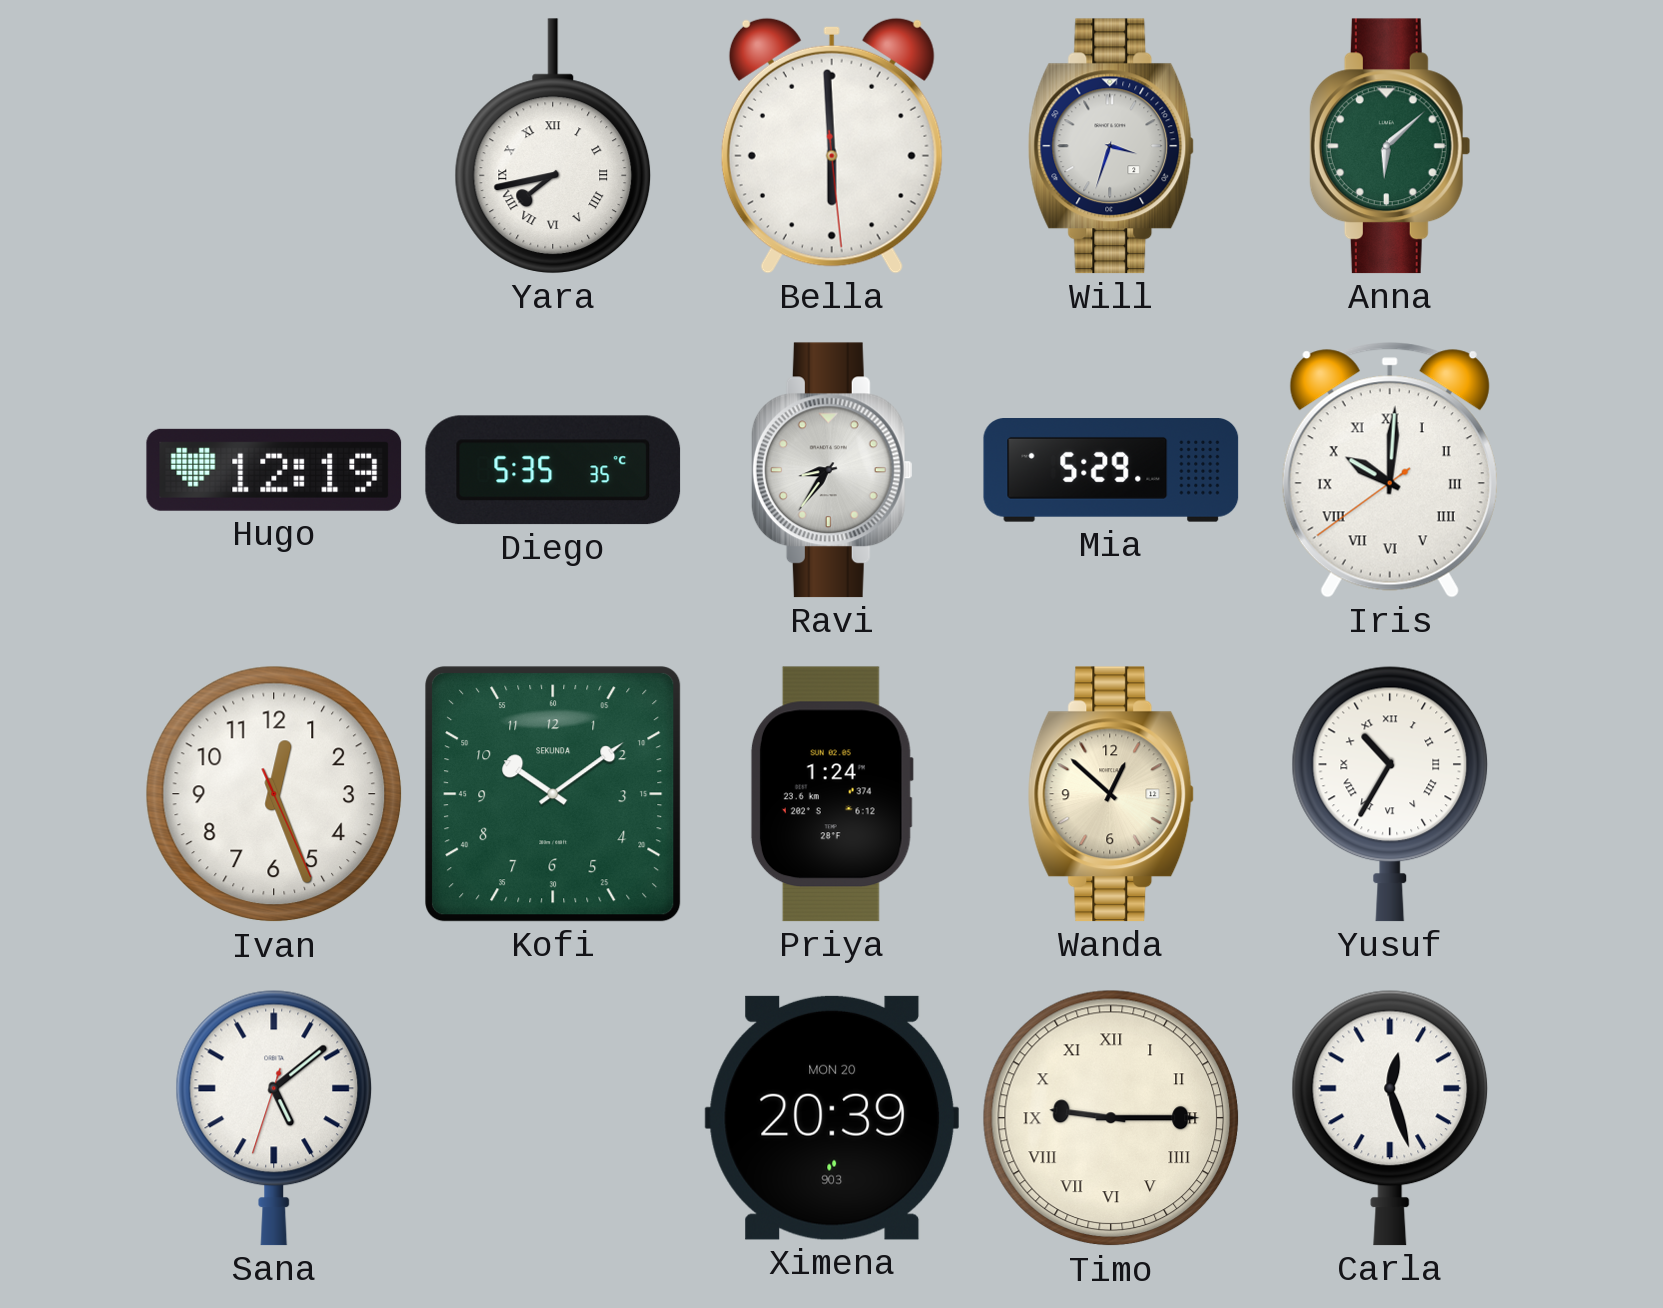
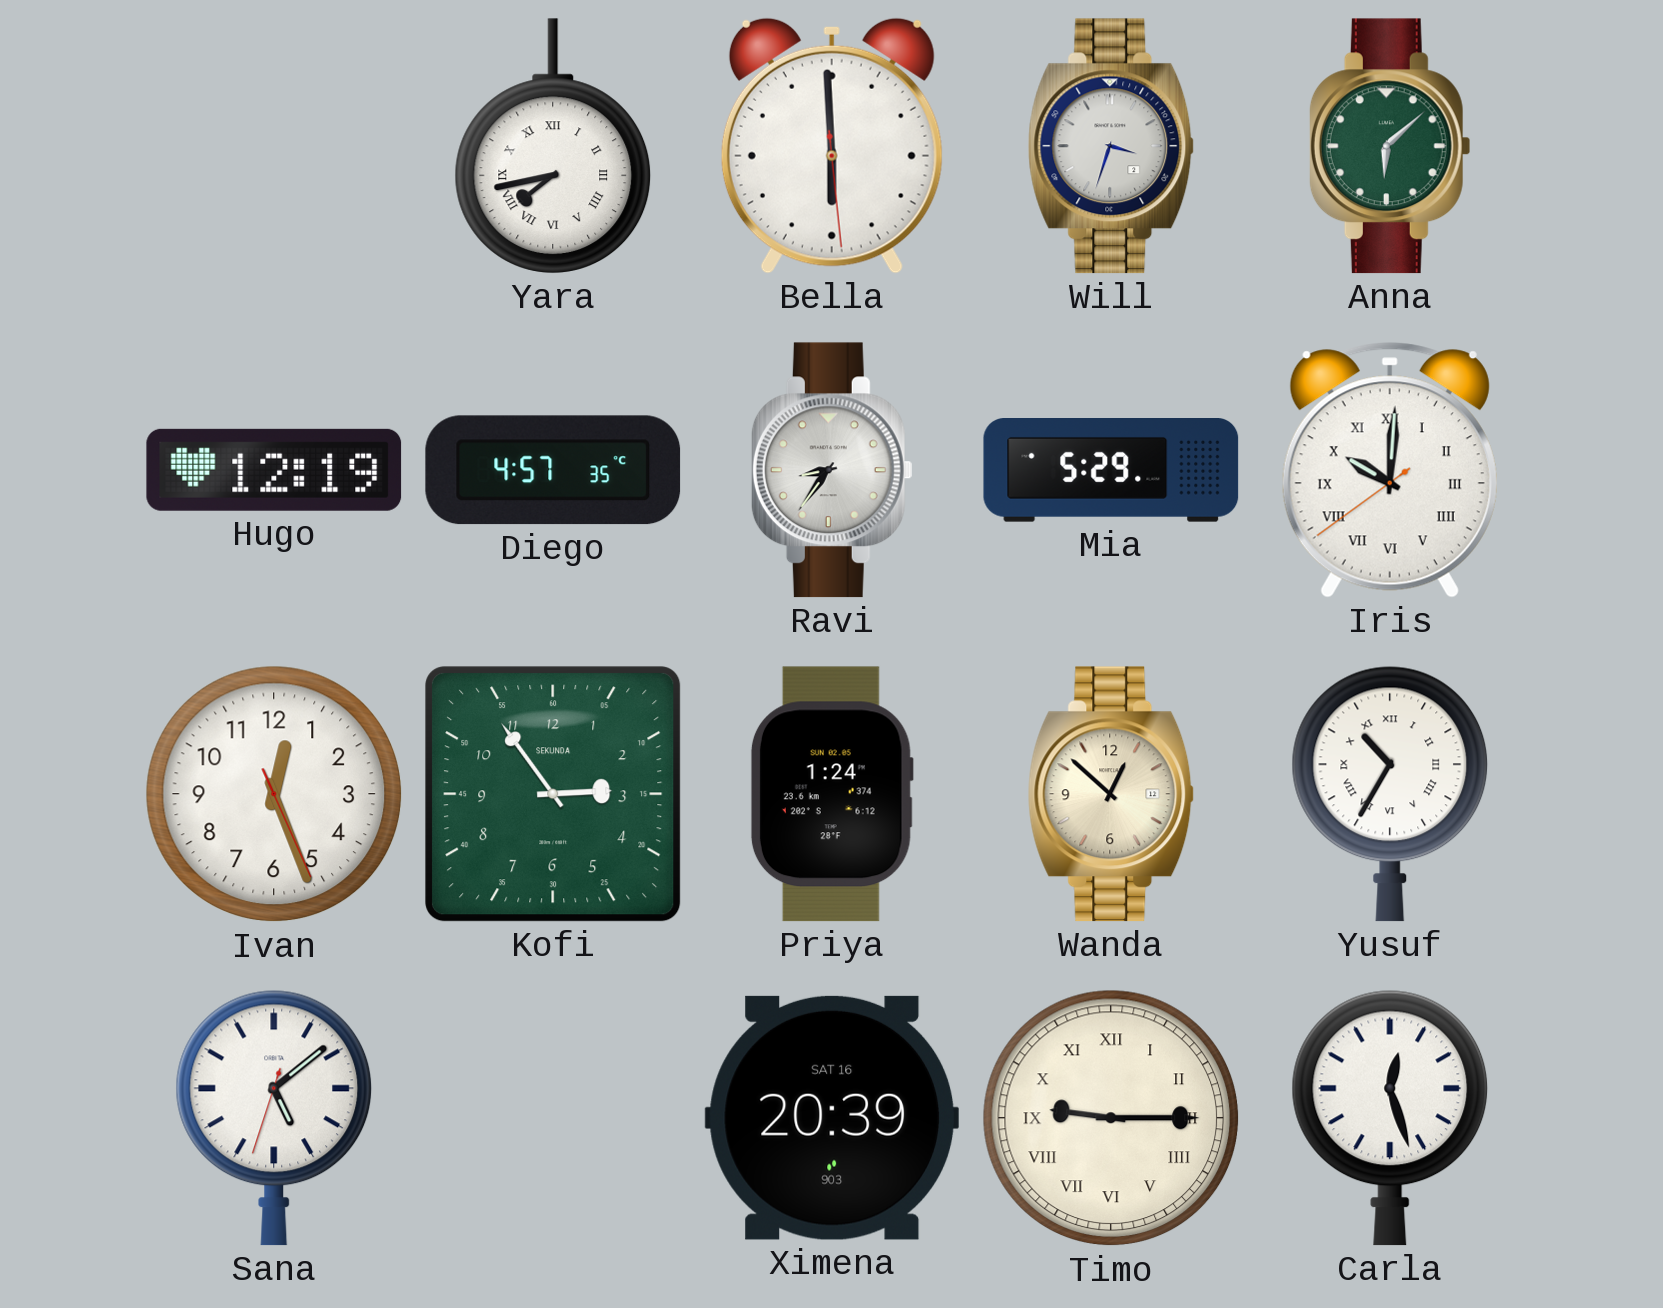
Diego: 5:35 -> 4:57
Kofi: 10:09 -> 2:54
Ximena date: MON 20 -> SAT 16
